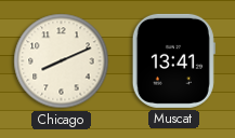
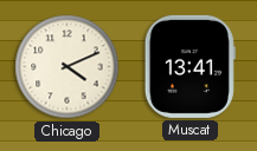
Chicago: 8:11 -> 4:11
